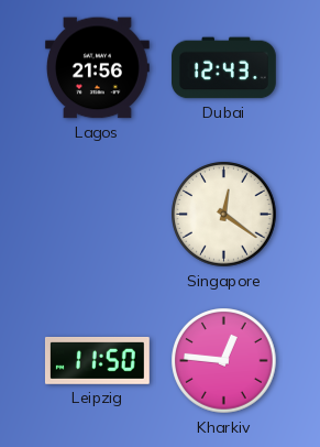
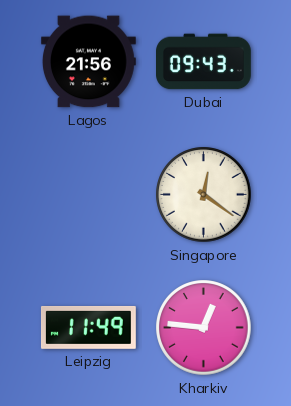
Dubai: 12:43 -> 09:43
Leipzig: 11:50 -> 11:49
